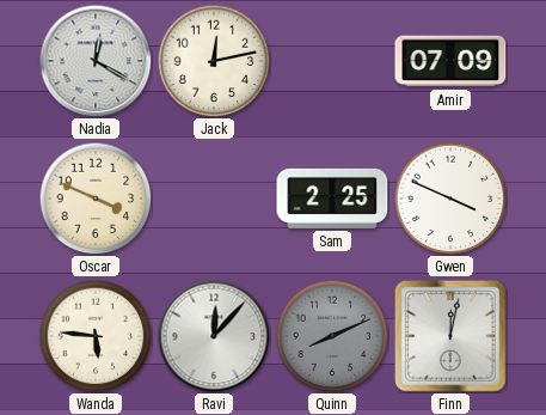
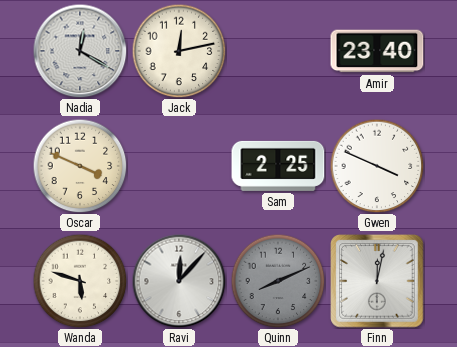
Amir: 07:09 -> 23:40
Wanda: 5:46 -> 5:48
